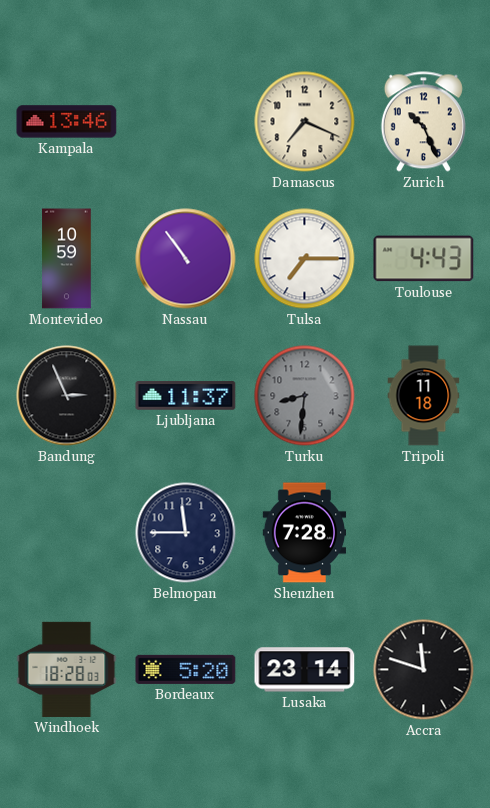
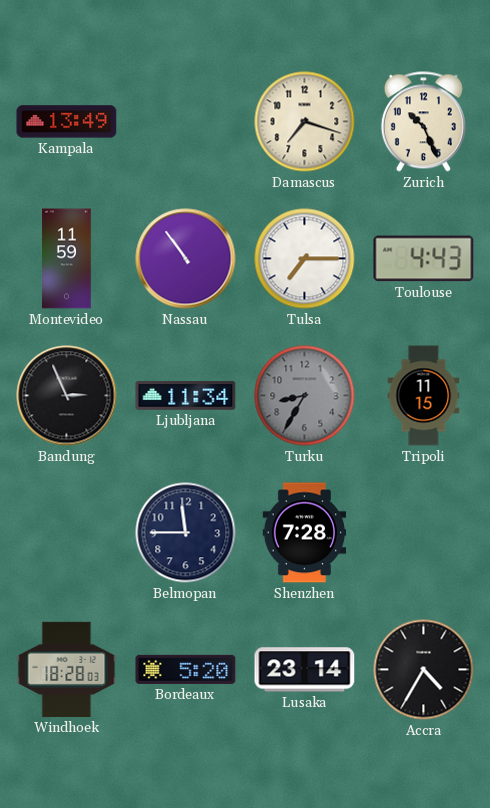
Kampala: 13:46 -> 13:49
Damascus: 7:19 -> 7:18
Montevideo: 10:59 -> 11:59
Ljubljana: 11:37 -> 11:34
Turku: 8:31 -> 8:35
Tripoli: 11:18 -> 11:15
Accra: 11:48 -> 4:35
